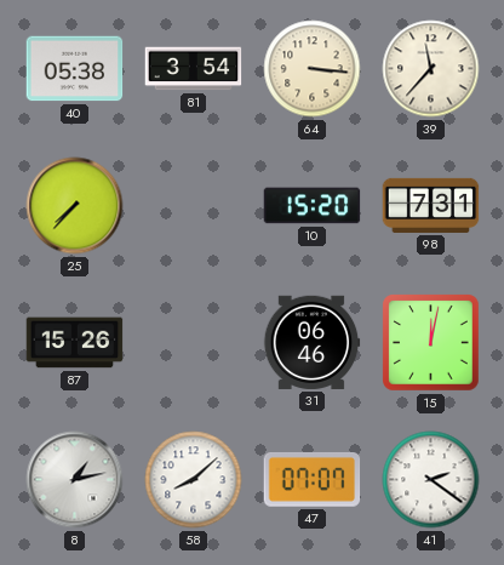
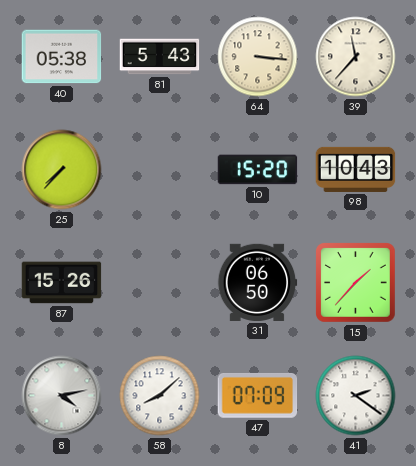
81: 3:54 -> 5:43
98: 7:31 -> 10:43
31: 06:46 -> 06:50
15: 12:02 -> 1:37
8: 1:13 -> 4:13
47: 07:07 -> 07:09
